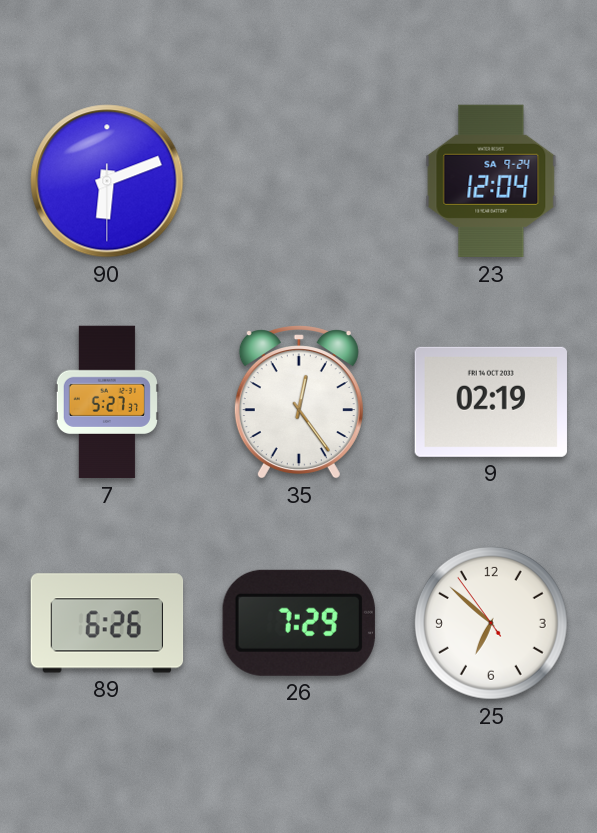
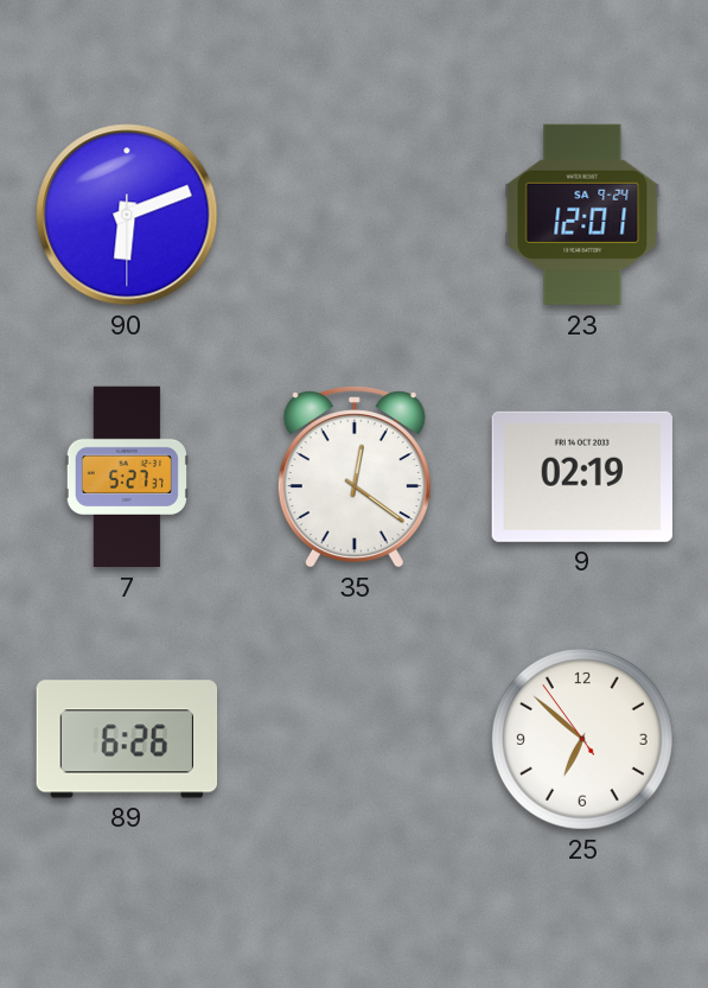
23: 12:04 -> 12:01
35: 12:24 -> 12:21
26: 7:29 -> none
